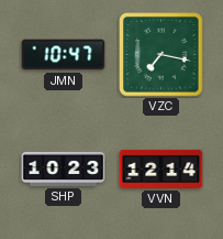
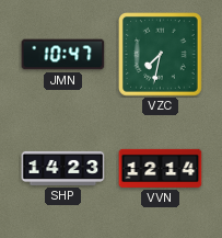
VZC: 7:17 -> 7:32
SHP: 10:23 -> 14:23
